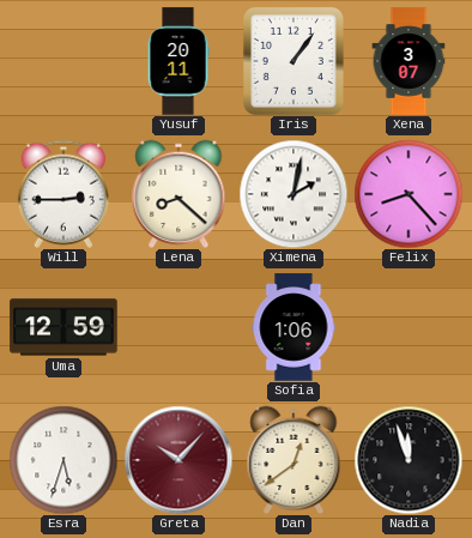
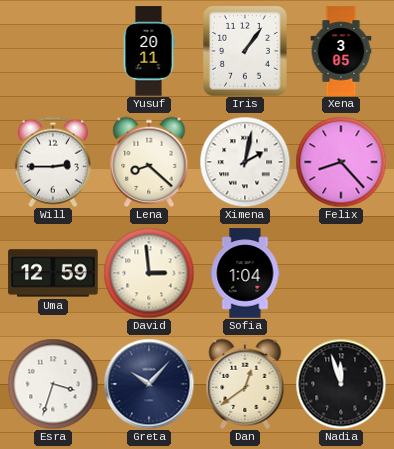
Xena: 3:07 -> 3:05
David: none -> 2:59
Sofia: 1:06 -> 1:04
Esra: 5:33 -> 3:33
Greta dial: burgundy -> navy
